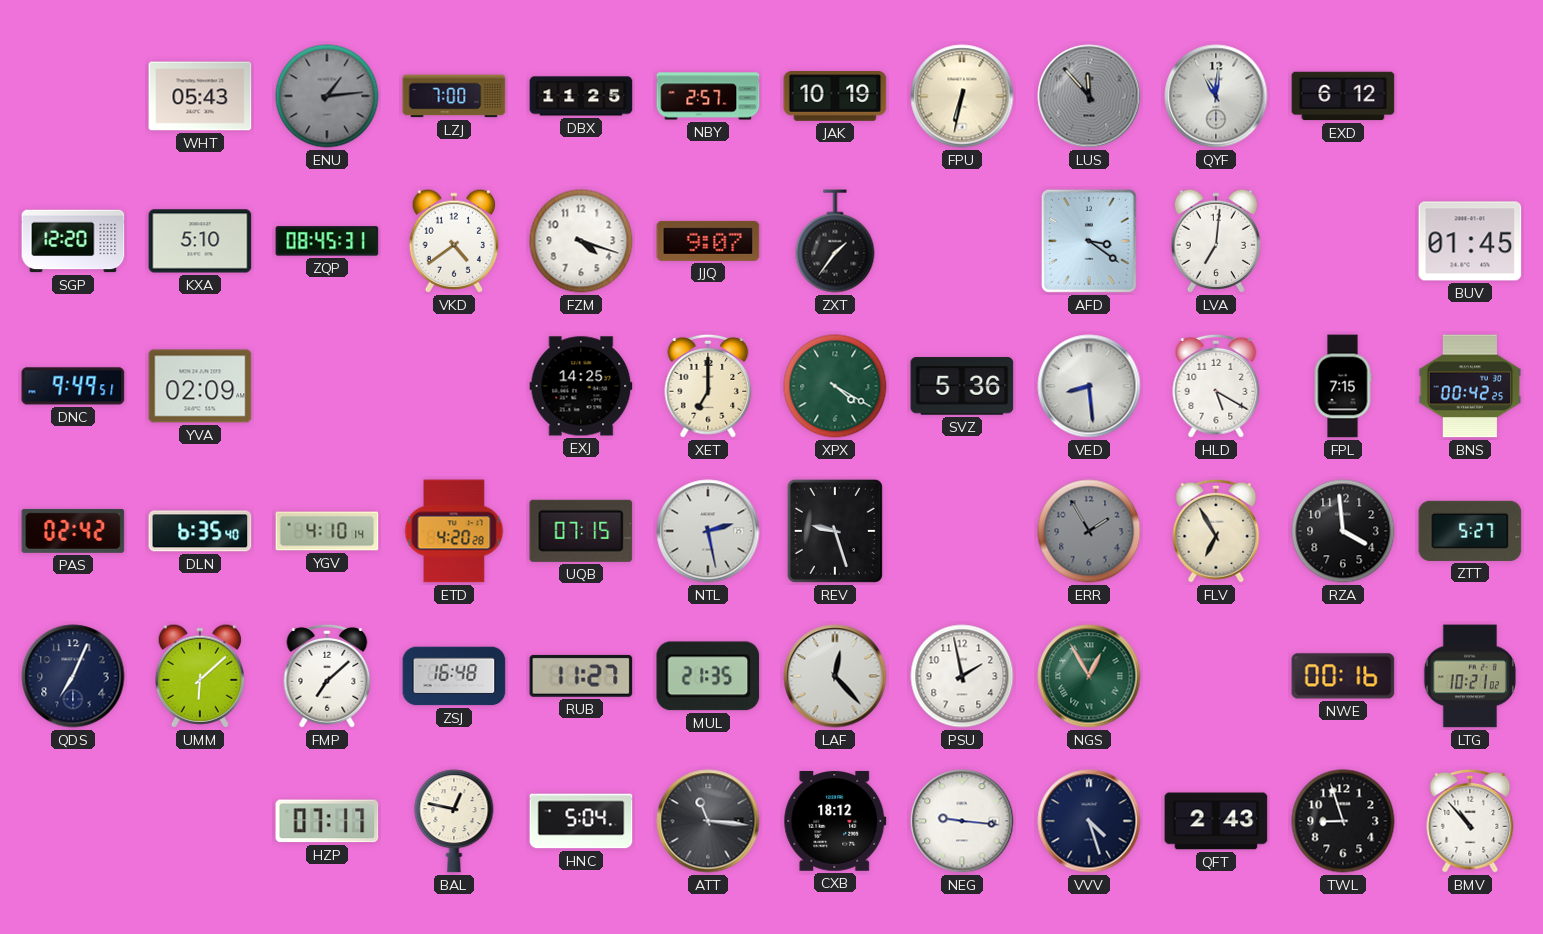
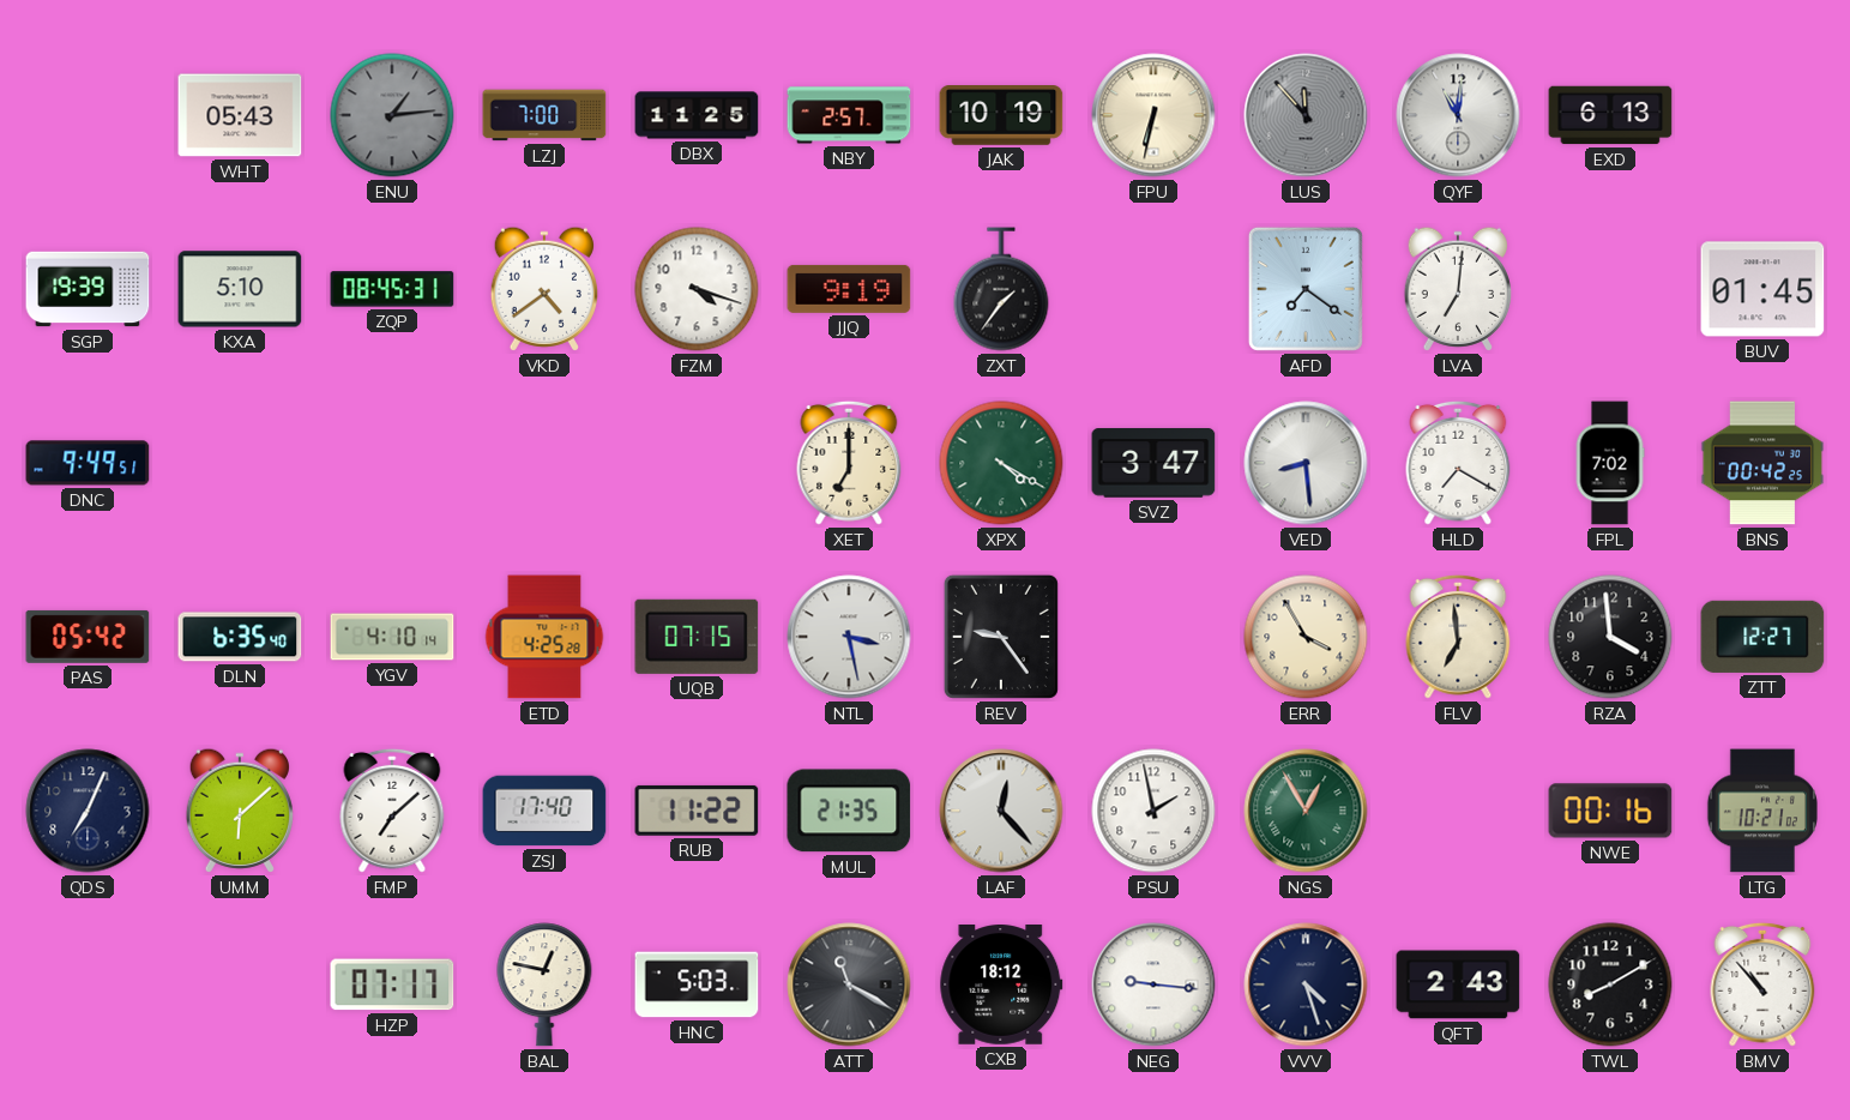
EXD: 6:12 -> 6:13
SGP: 12:20 -> 19:39
JJQ: 9:07 -> 9:19
AFD: 3:21 -> 7:21
YVA: 02:09 -> none
EXJ: 14:25 -> none
SVZ: 5:36 -> 3:47
HLD: 5:20 -> 7:20
FPL: 7:15 -> 7:02
PAS: 02:42 -> 05:42
ETD: 4:20 -> 4:25
NTL: 2:28 -> 3:28
REV: 9:27 -> 9:24
ERR: 1:55 -> 3:55
ERR dial: grey -> cream
FLV: 6:55 -> 6:59
ZTT: 5:27 -> 12:27
ZSJ: 16:48 -> 17:40
RUB: 11:27 -> 11:22
HNC: 5:04 -> 5:03
ATT: 11:16 -> 11:20
TWL: 8:57 -> 8:10
